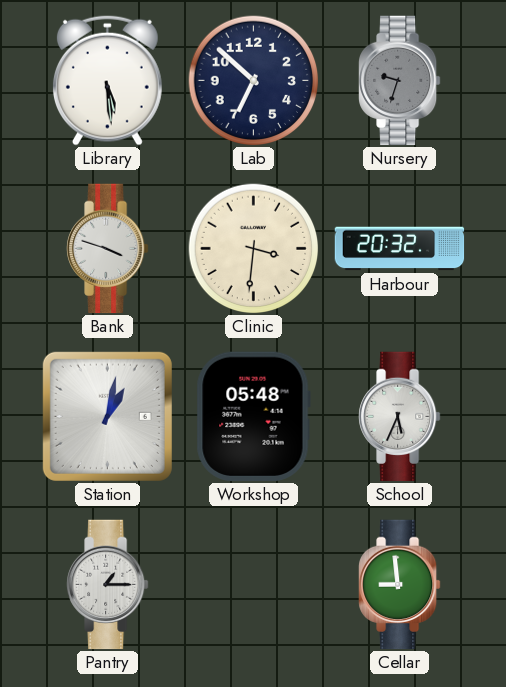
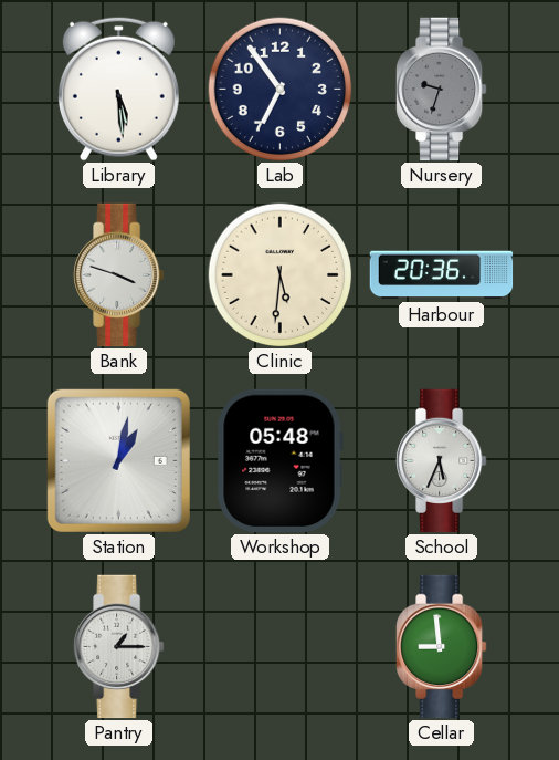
Lab: 6:52 -> 6:54
Clinic: 3:31 -> 5:31
Harbour: 20:32 -> 20:36
